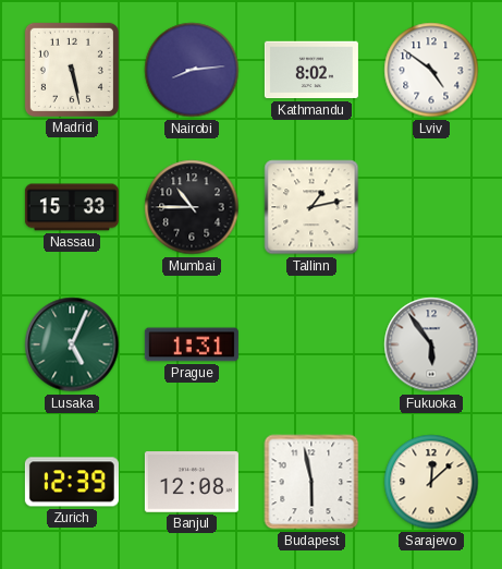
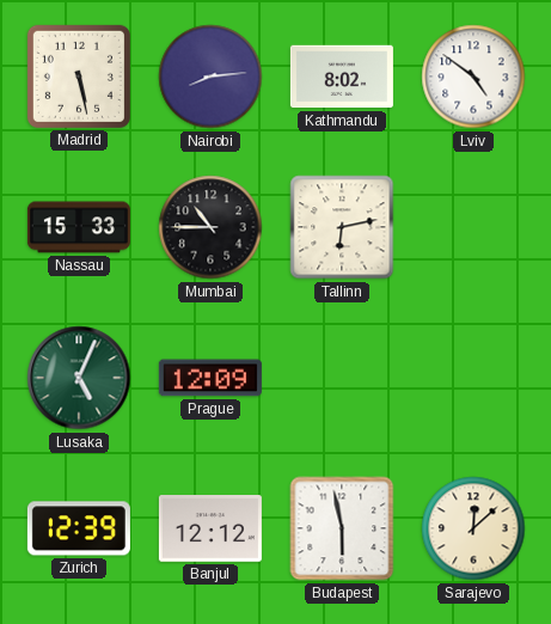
Tallinn: 1:13 -> 6:13
Prague: 1:31 -> 12:09
Fukuoka: 5:54 -> none
Banjul: 12:08 -> 12:12
